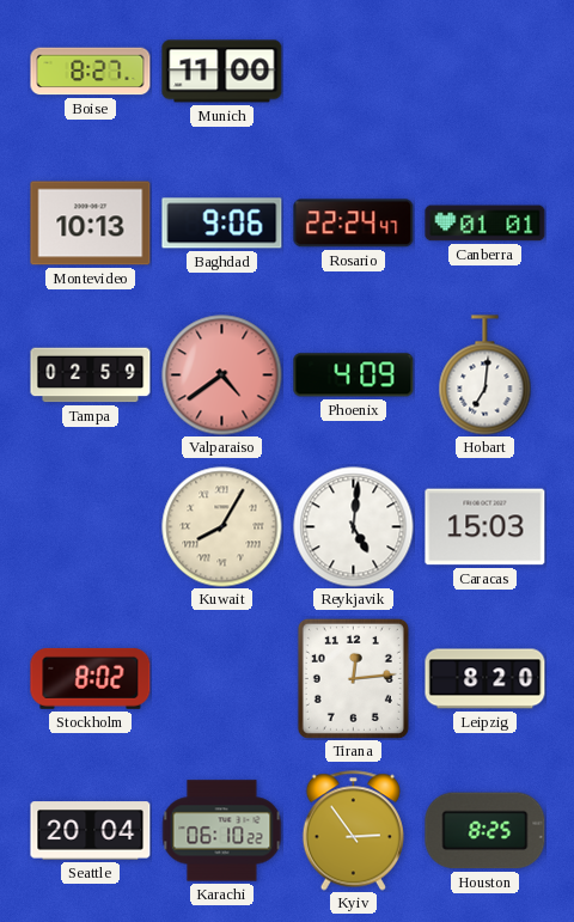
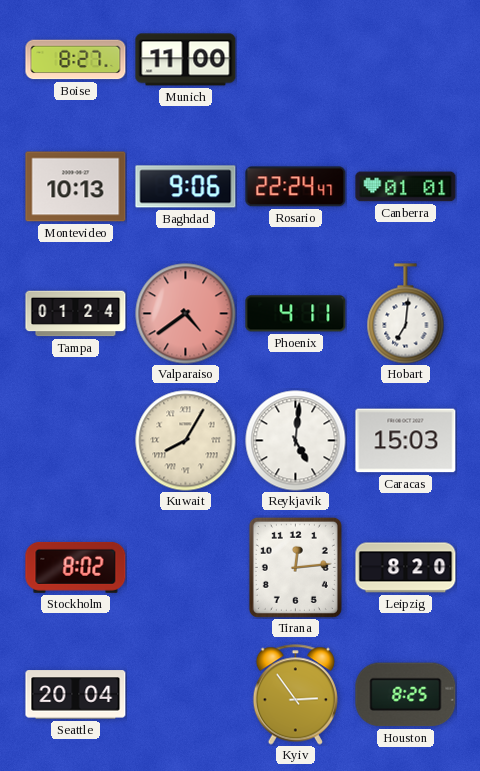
Tampa: 02:59 -> 01:24
Phoenix: 4:09 -> 4:11
Karachi: 06:10 -> none
